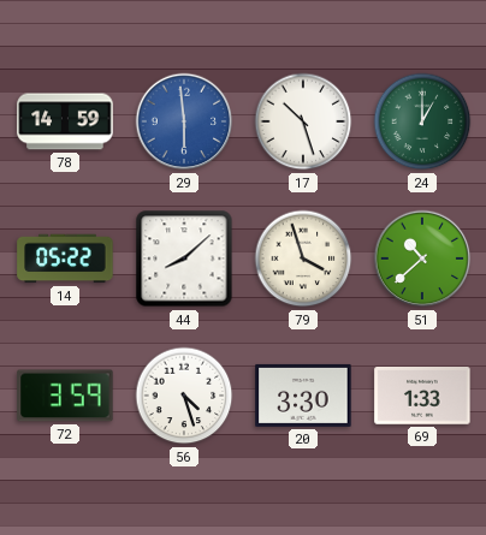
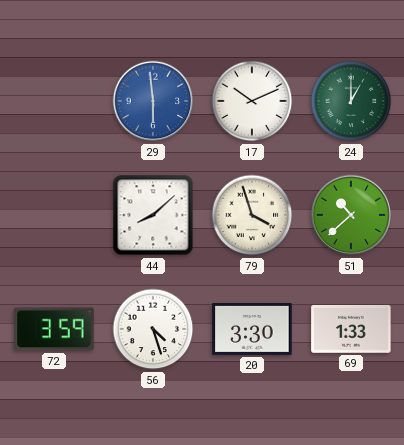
78: 14:59 -> none
17: 10:27 -> 10:11
14: 05:22 -> none
